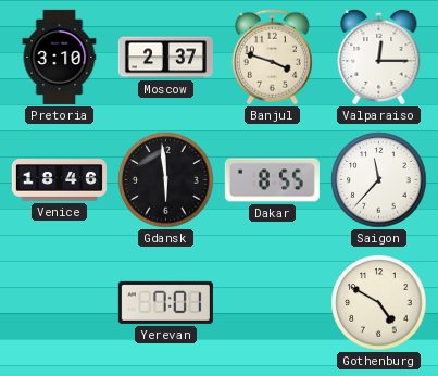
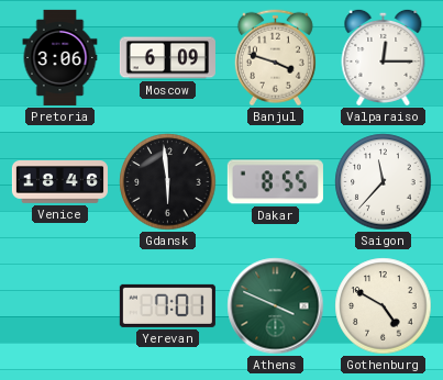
Pretoria: 3:10 -> 3:06
Moscow: 2:37 -> 6:09
Athens: none -> 3:49
